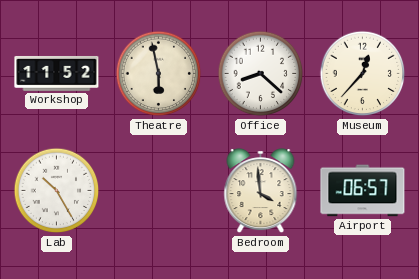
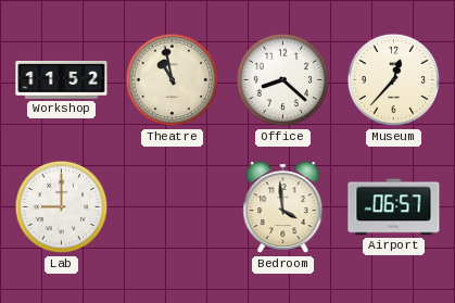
Theatre: 5:58 -> 10:58
Lab: 10:25 -> 9:00
